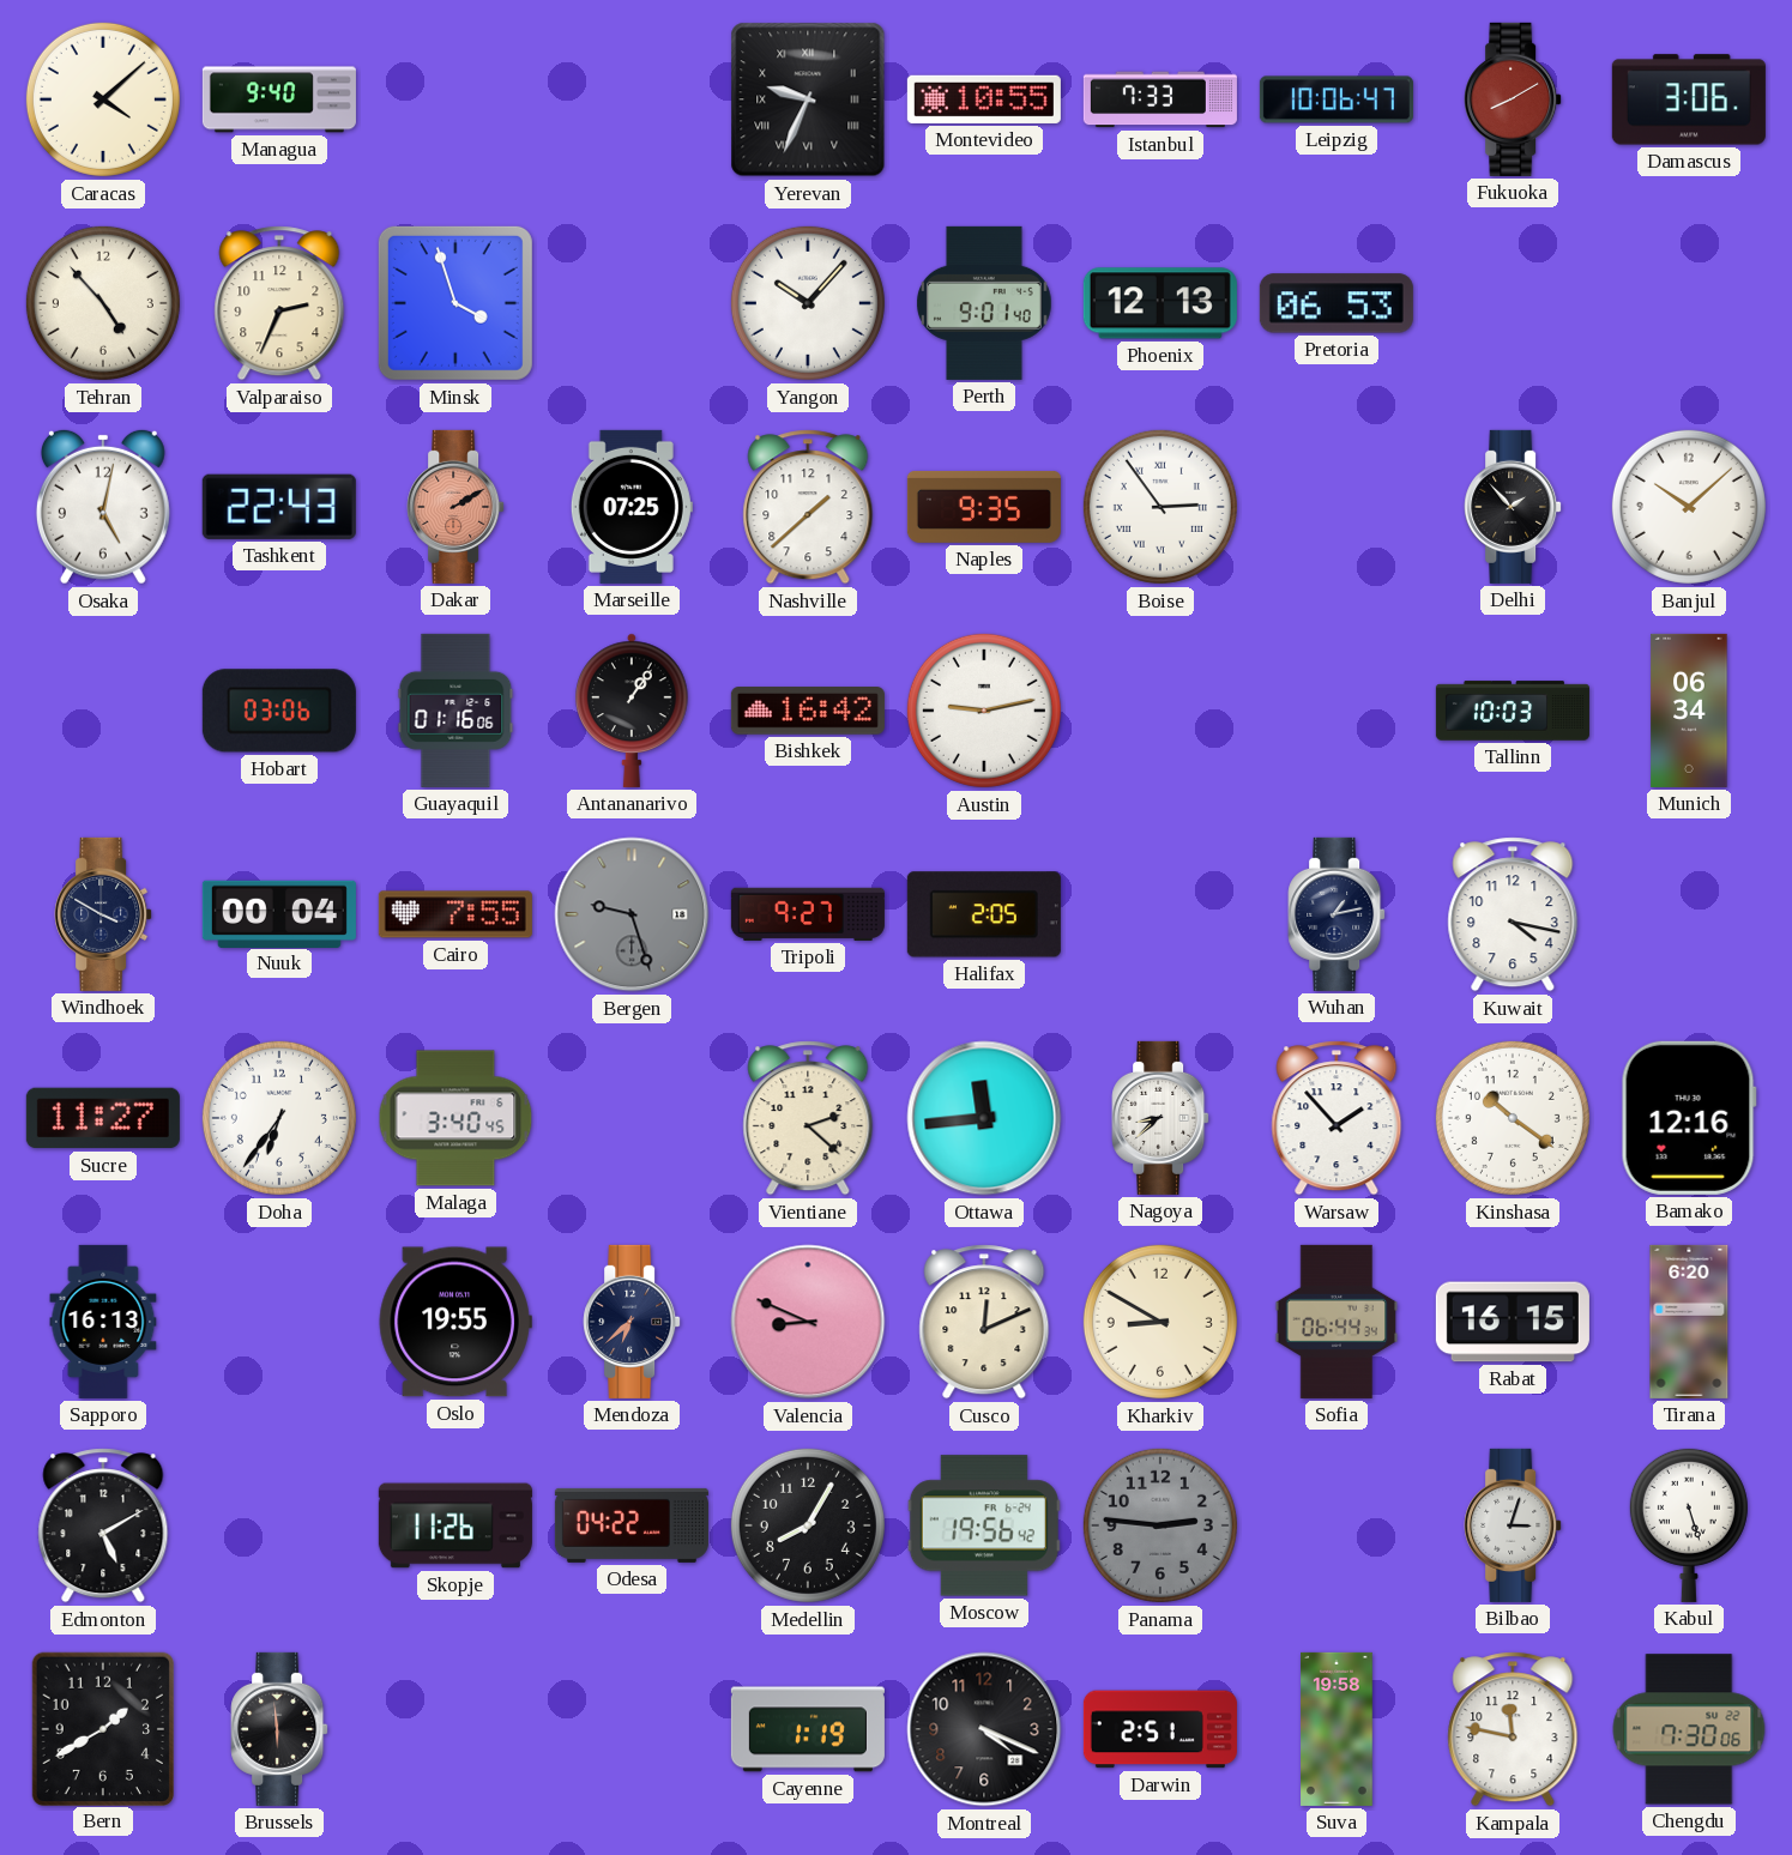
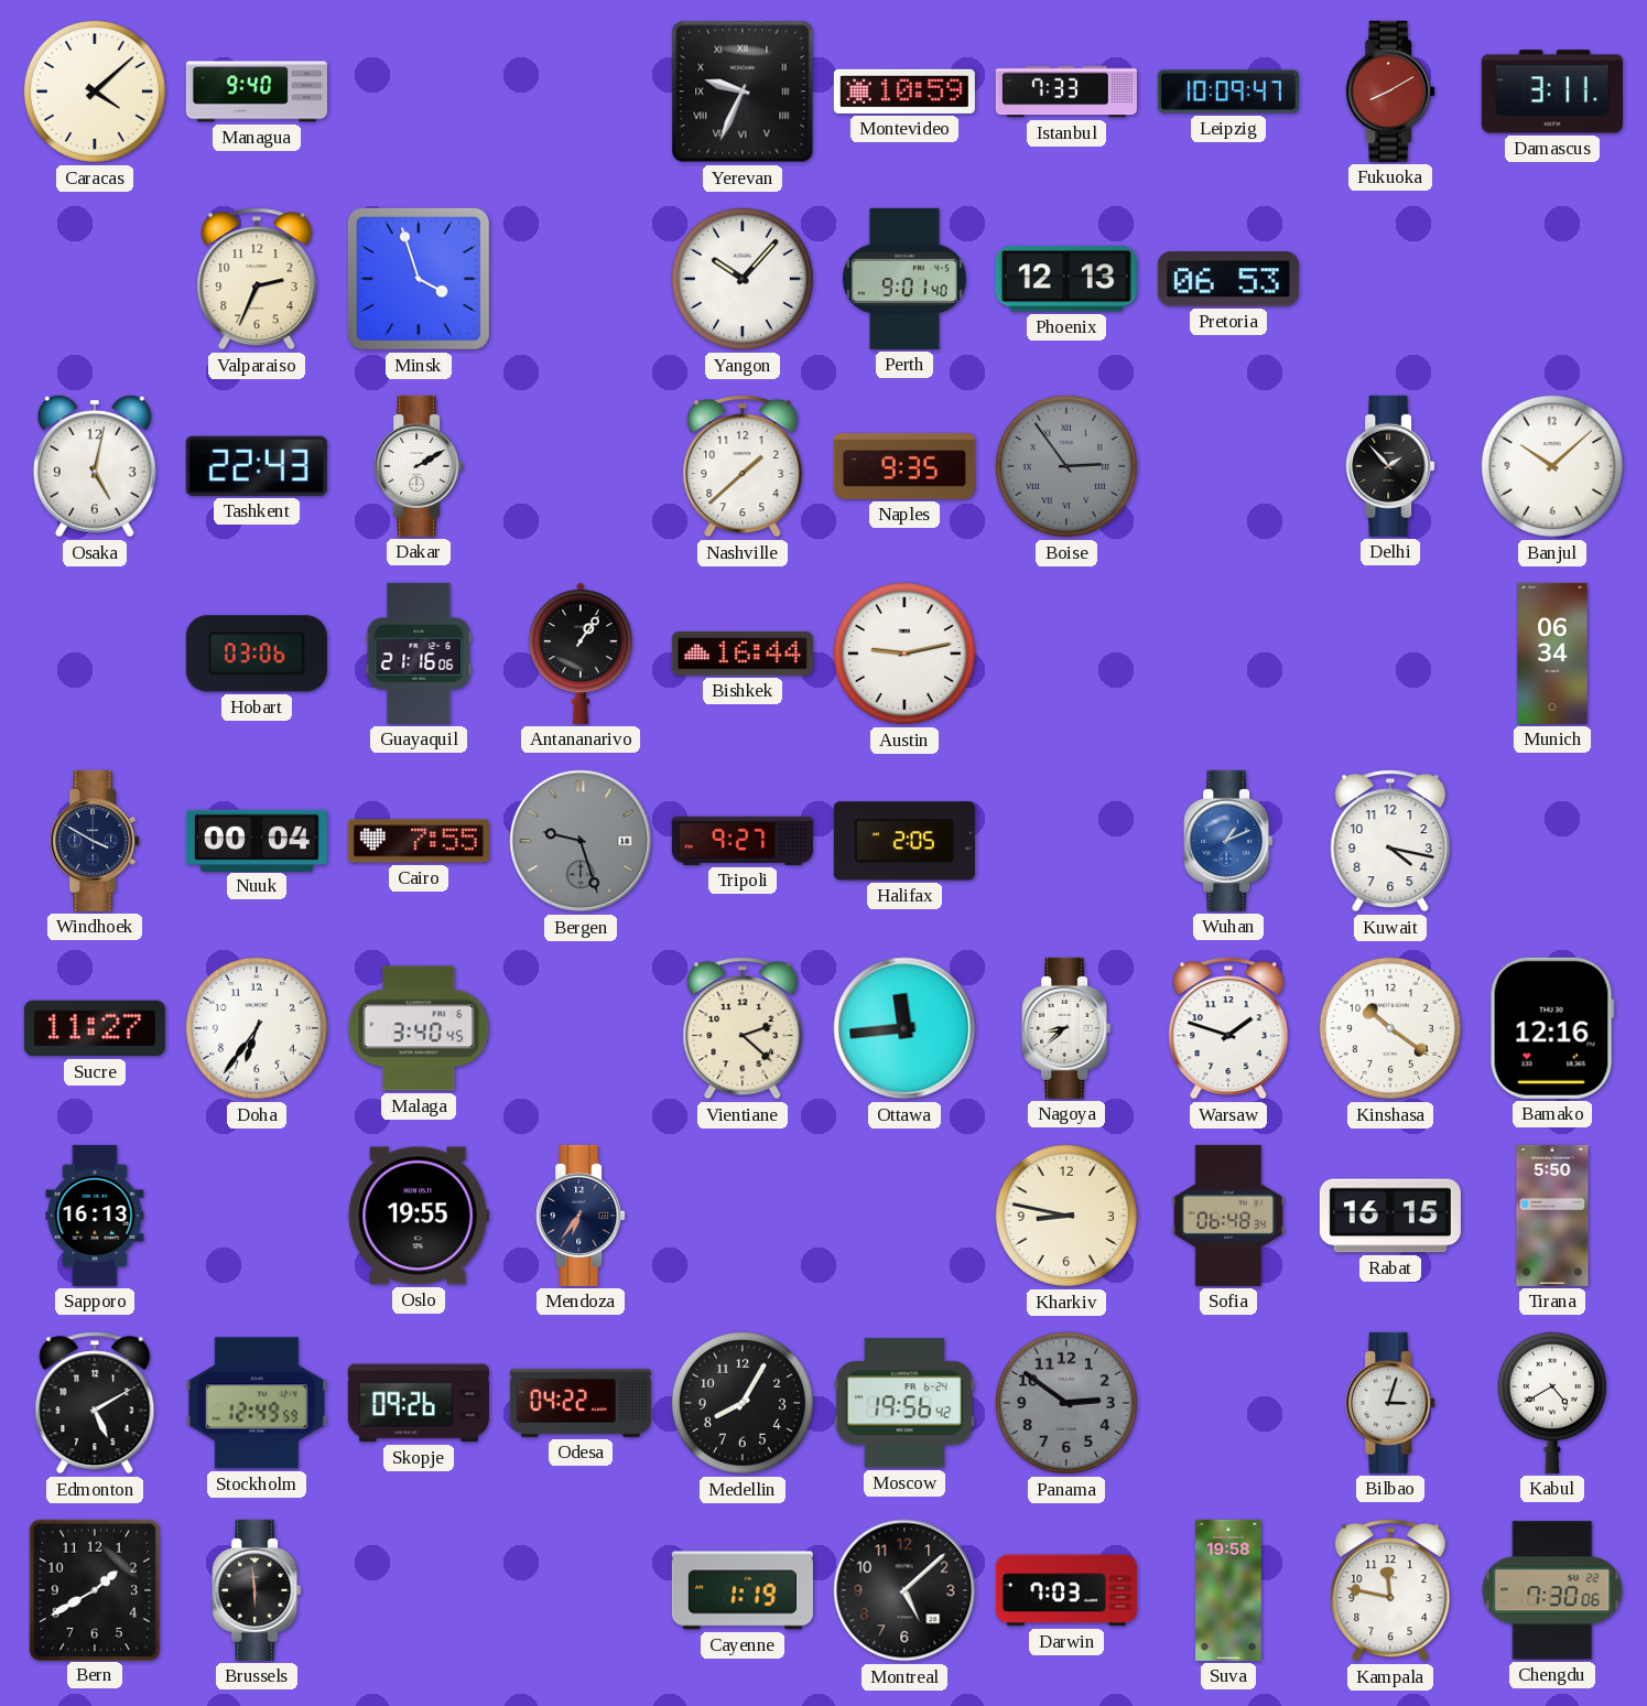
Montevideo: 10:55 -> 10:59
Leipzig: 10:06 -> 10:09
Damascus: 3:06 -> 3:11
Tehran: 4:53 -> none
Dakar dial: salmon -> white
Marseille: 07:25 -> none
Boise dial: white -> grey
Guayaquil: 01:16 -> 21:16
Bishkek: 16:42 -> 16:44
Tallinn: 10:03 -> none
Wuhan: 1:13 -> 1:11
Wuhan dial: navy -> blue
Warsaw: 1:53 -> 1:48
Mendoza: 6:38 -> 6:36
Valencia: 8:49 -> none
Cusco: 12:11 -> none
Kharkiv: 8:50 -> 8:47
Sofia: 06:44 -> 06:48
Tirana: 6:20 -> 5:50
Stockholm: none -> 12:49
Skopje: 11:26 -> 09:26
Panama: 2:46 -> 2:51
Kabul: 5:27 -> 4:40
Montreal: 4:19 -> 5:08
Darwin: 2:51 -> 7:03
